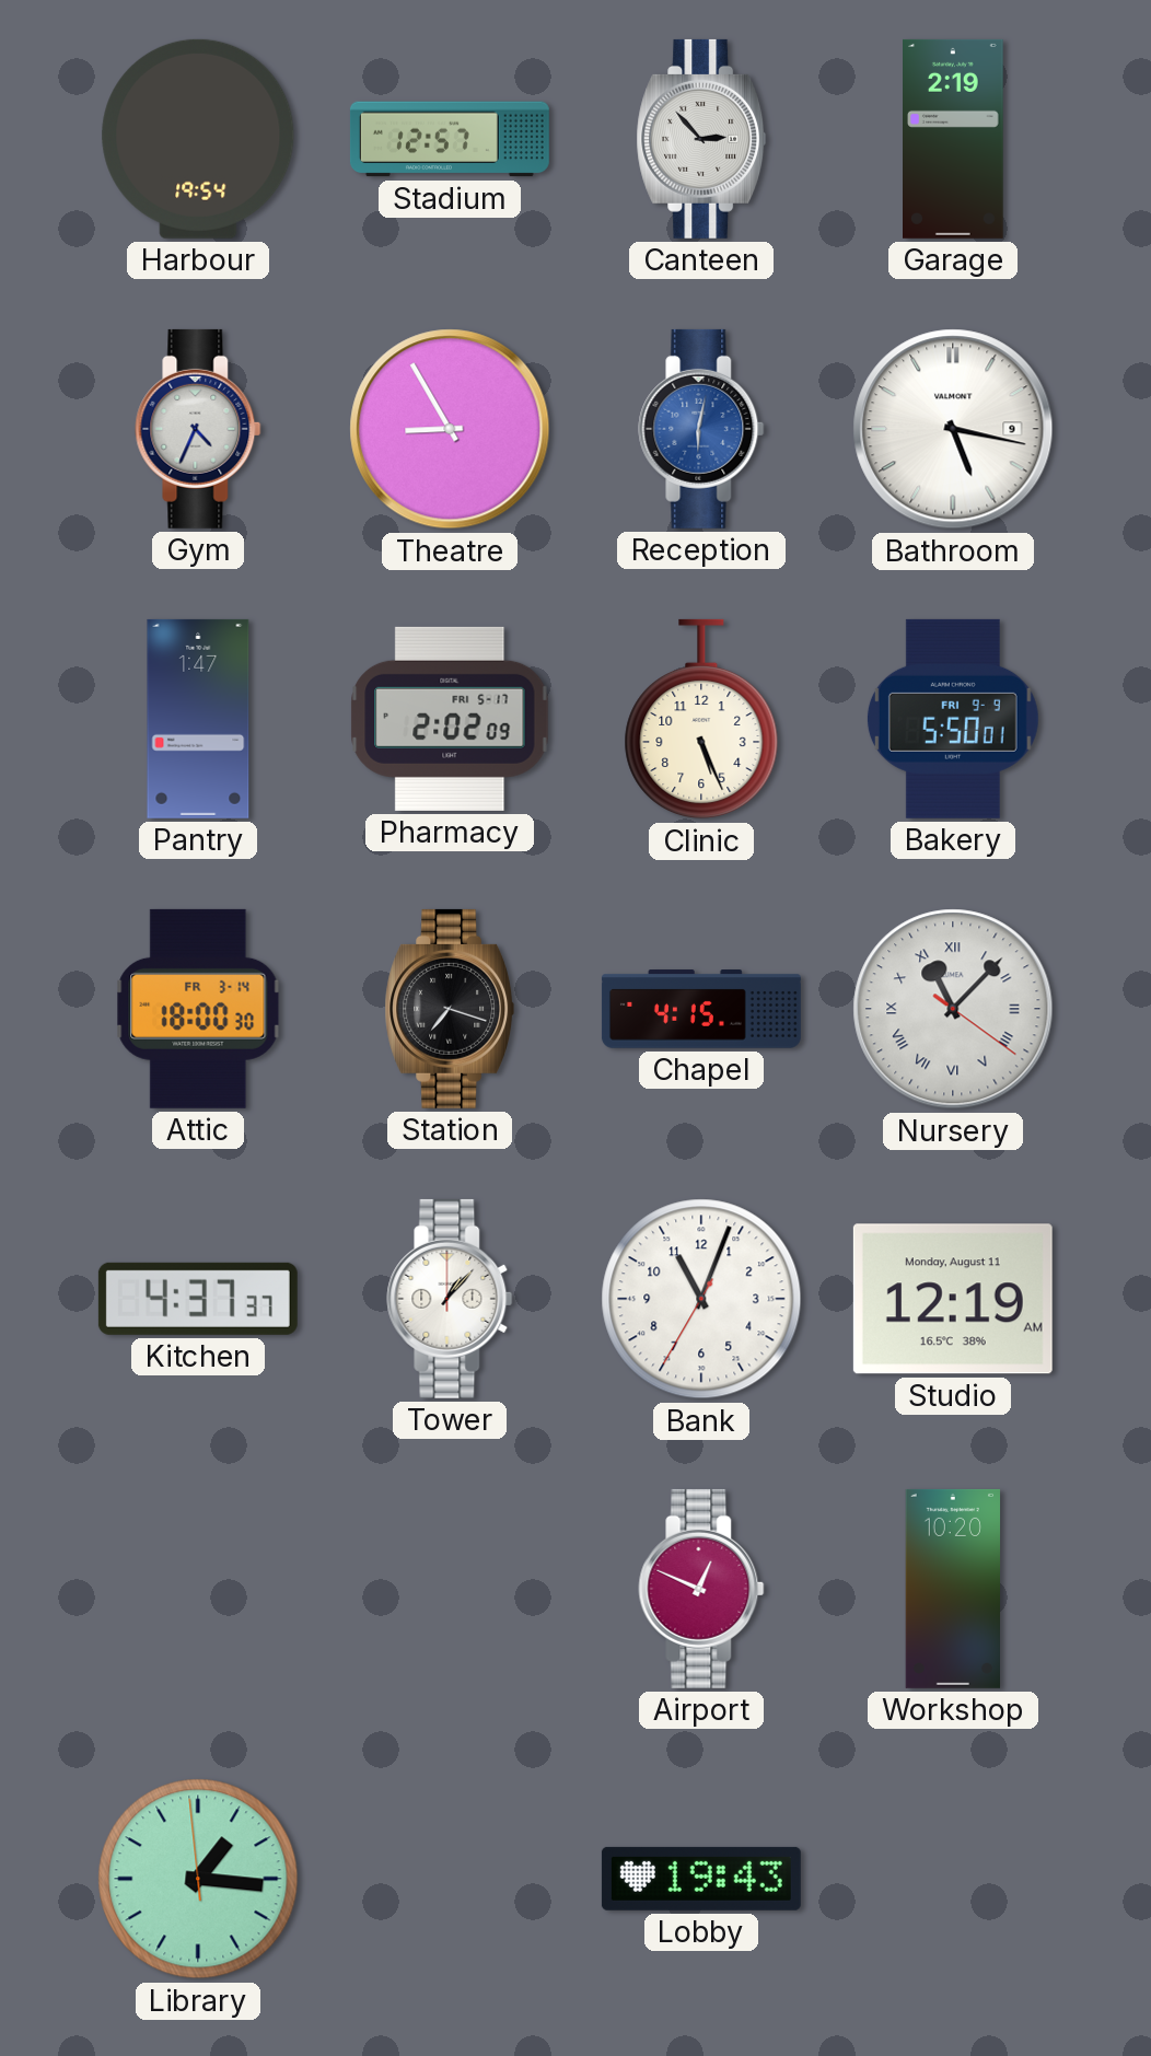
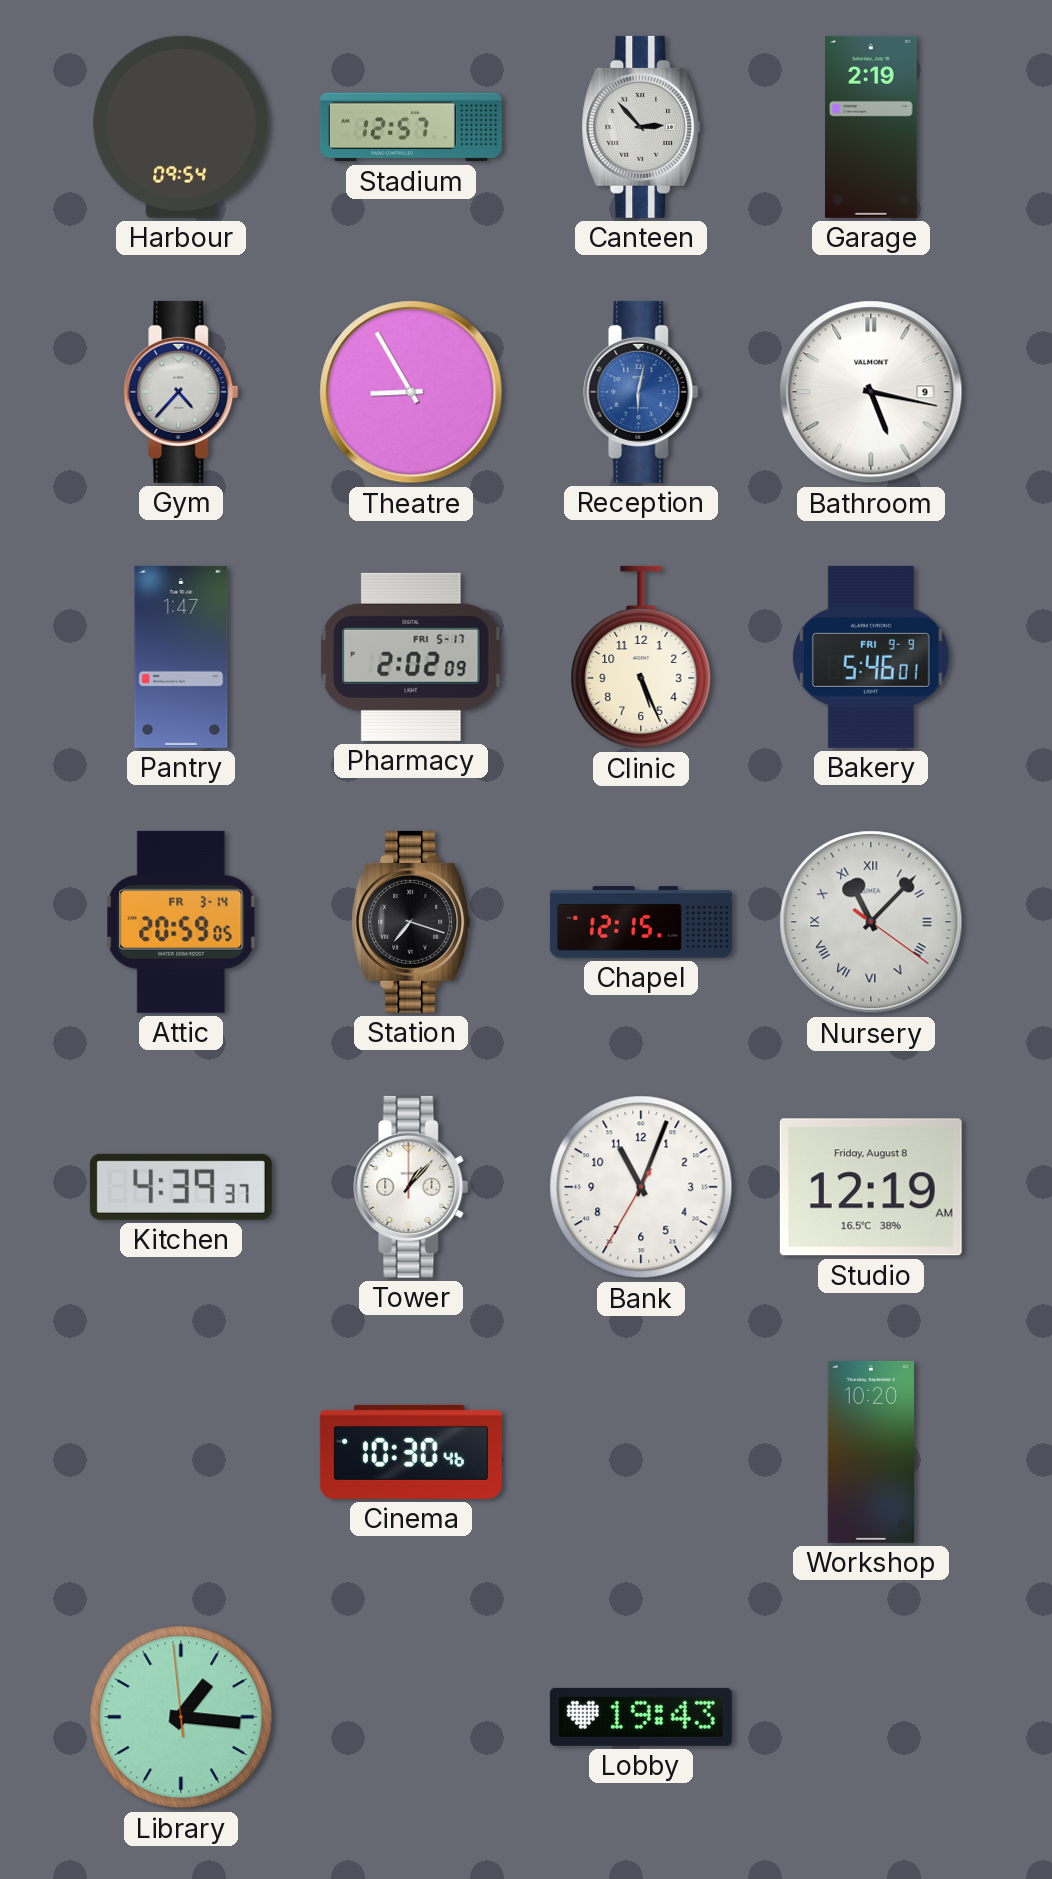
Harbour: 19:54 -> 09:54
Gym: 4:34 -> 4:37
Bakery: 5:50 -> 5:46
Attic: 18:00 -> 20:59
Chapel: 4:15 -> 12:15
Kitchen: 4:37 -> 4:39
Studio date: Monday, August 11 -> Friday, August 8
Cinema: none -> 10:30
Airport: 12:49 -> none
